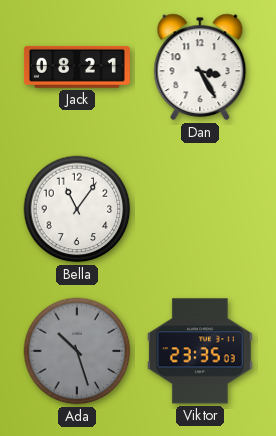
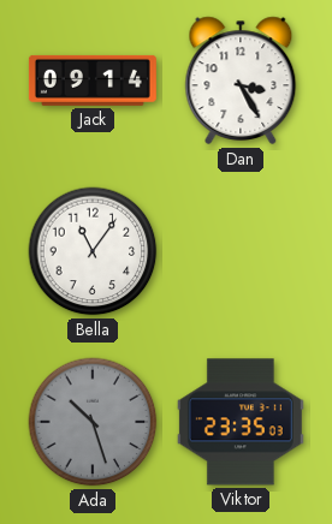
Jack: 08:21 -> 09:14
